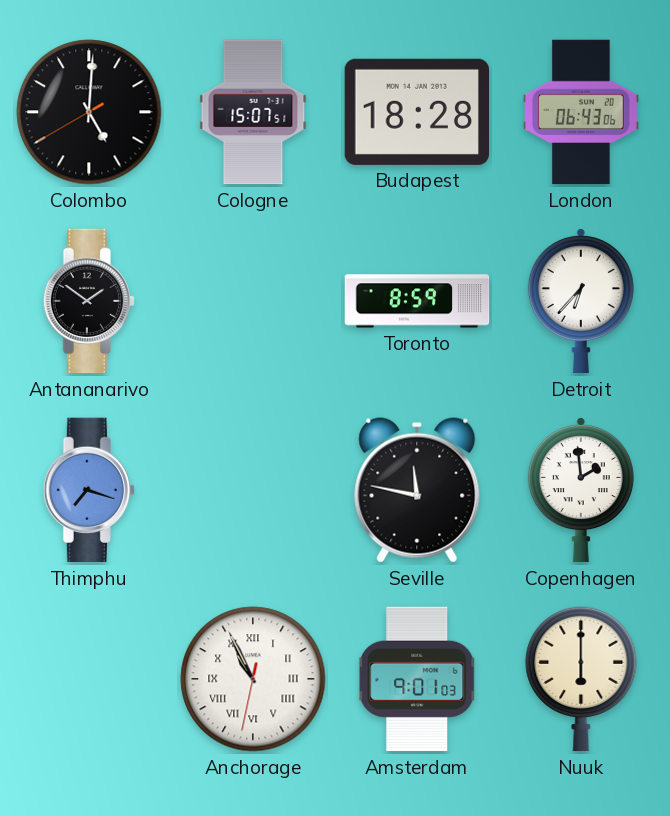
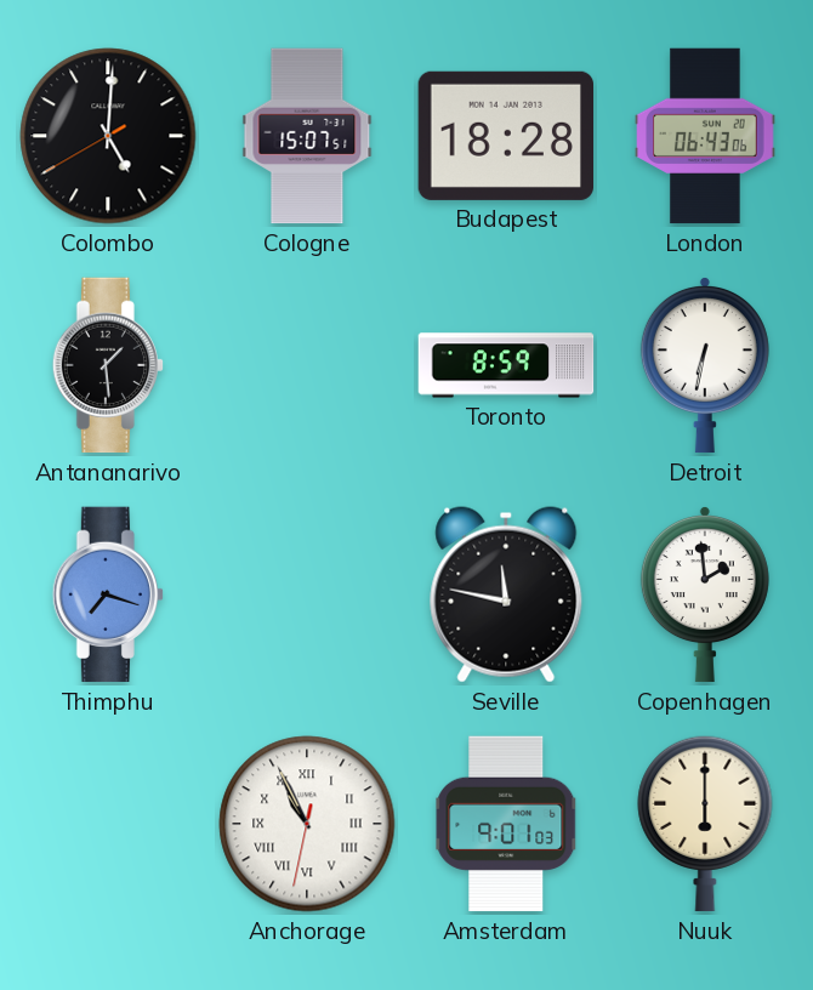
Antananarivo: 1:51 -> 1:29
Detroit: 6:37 -> 6:32
